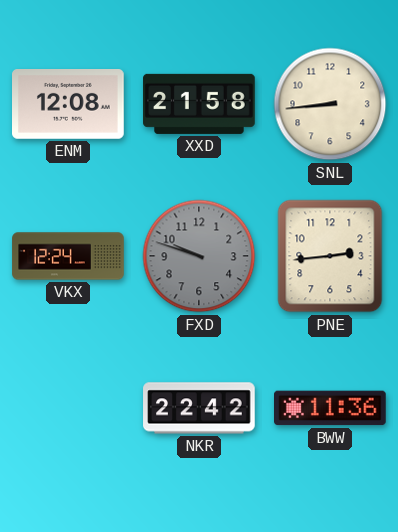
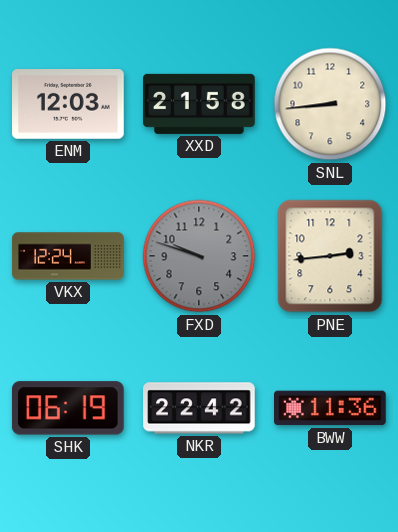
ENM: 12:08 -> 12:03
SHK: none -> 06:19
